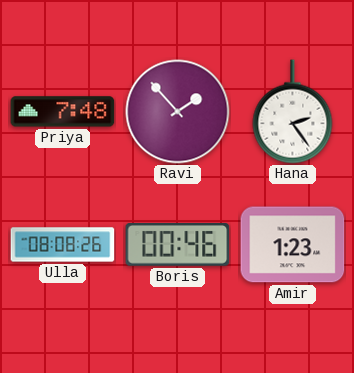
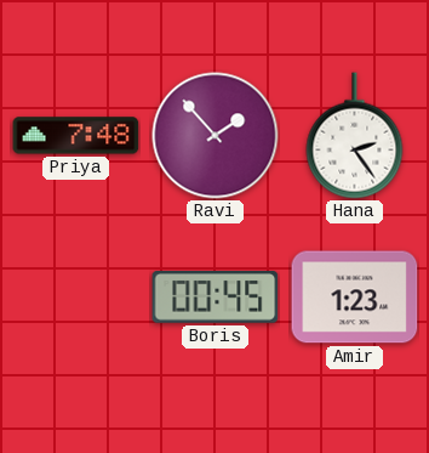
Ulla: 08:08 -> none
Boris: 00:46 -> 00:45
